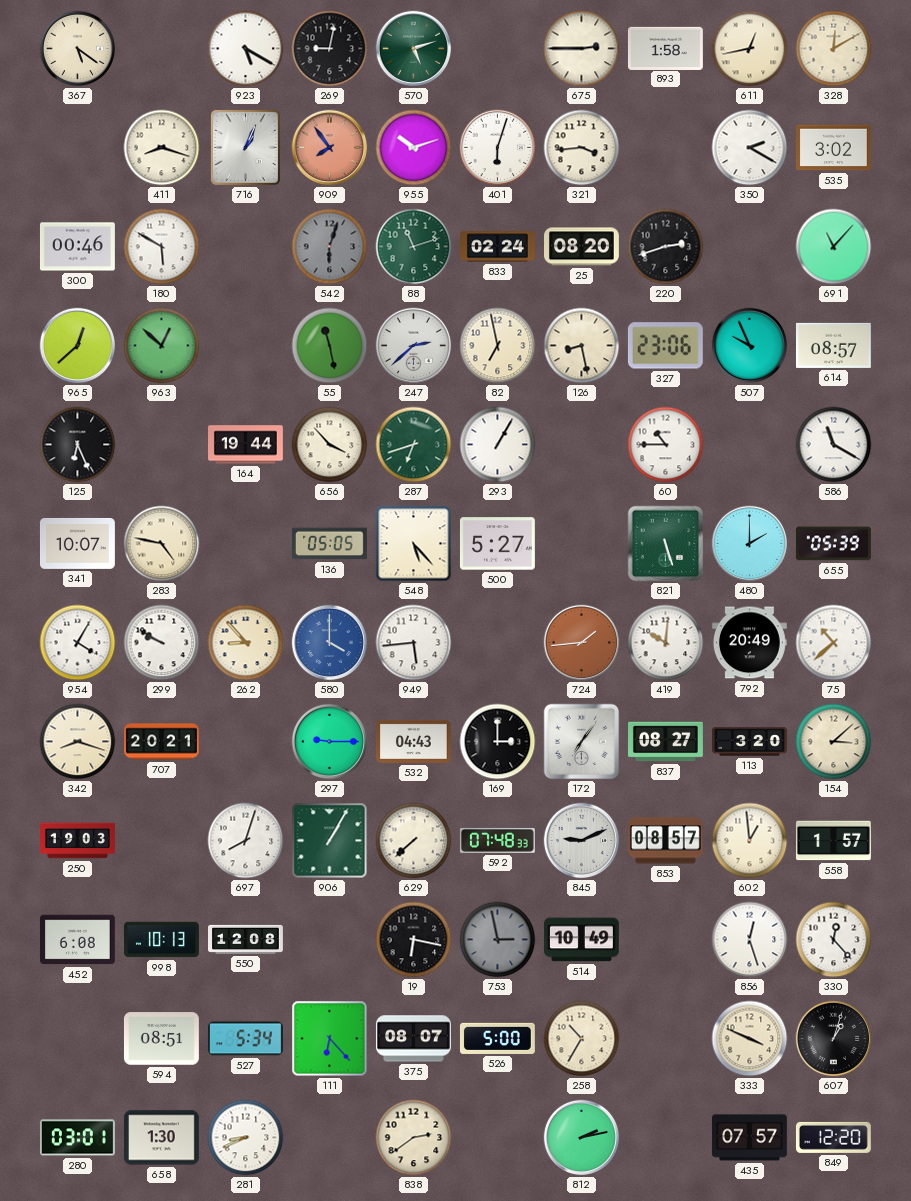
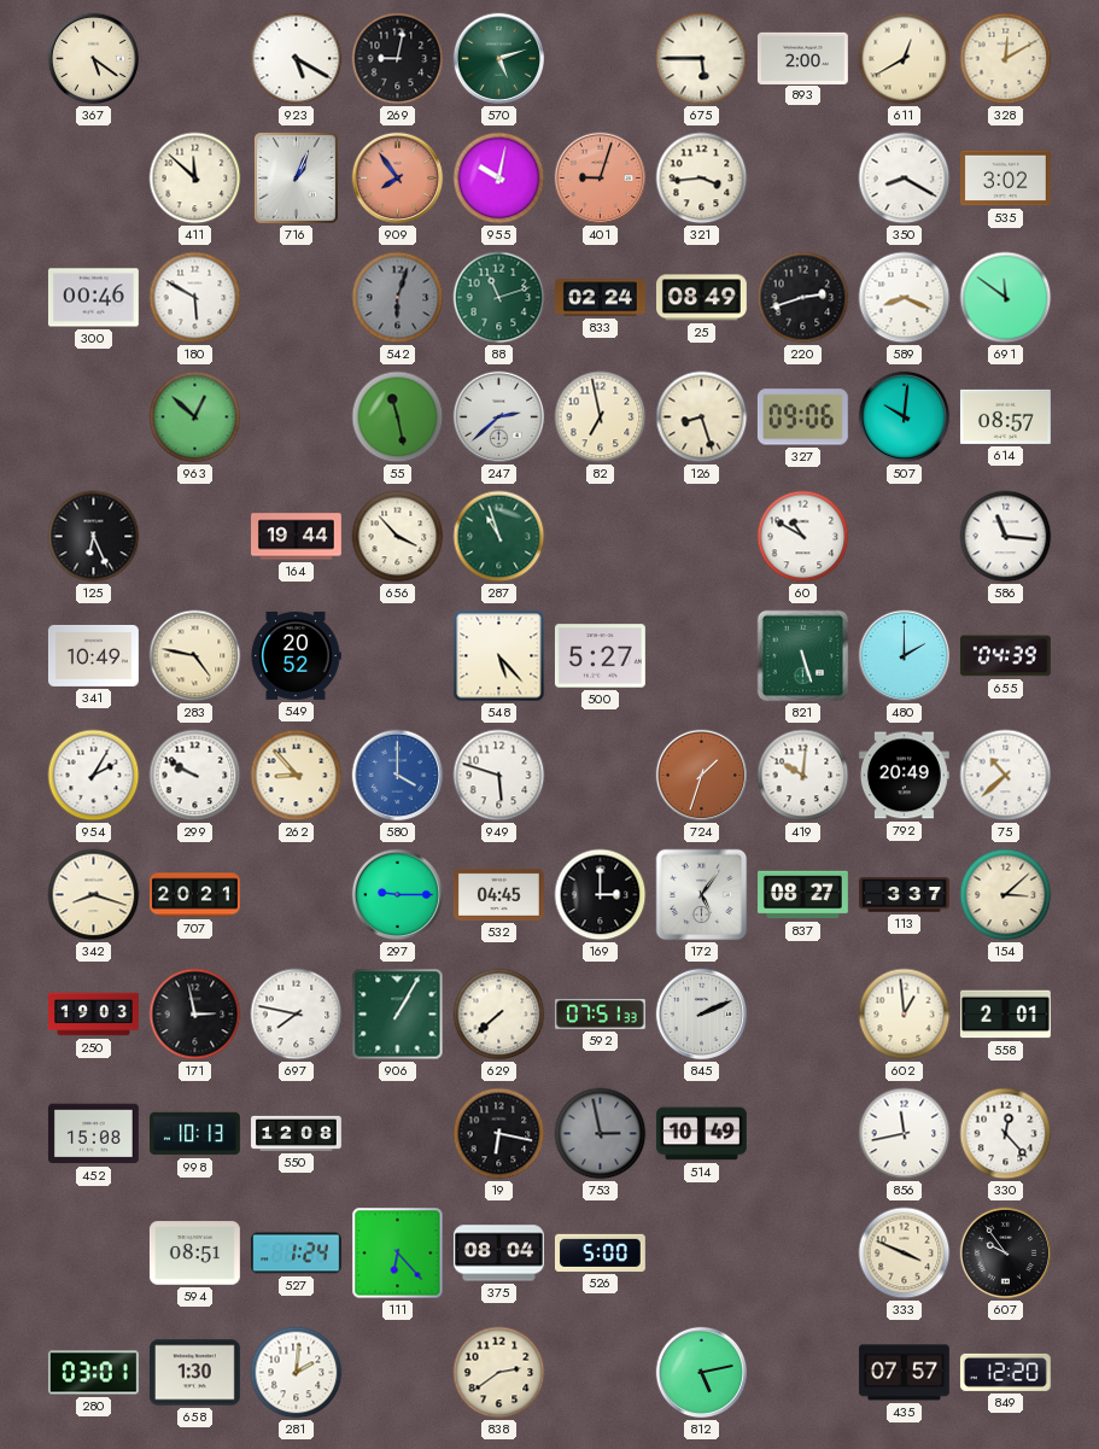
675: 2:45 -> 5:45
893: 1:58 -> 2:00
611: 12:43 -> 12:40
411: 8:18 -> 11:52
955: 10:12 -> 10:02
401: 6:03 -> 9:03
401 dial: white -> salmon
350: 2:20 -> 8:20
25: 08:20 -> 08:49
589: none -> 8:19
691: 11:07 -> 11:51
965: 12:38 -> none
126: 8:28 -> 8:27
327: 23:06 -> 09:06
507: 9:56 -> 10:01
287: 6:42 -> 10:57
293: 1:05 -> none
60: 10:45 -> 10:50
586: 11:20 -> 11:16
341: 10:07 -> 10:49
549: none -> 20:52
136: 05:05 -> none
655: 05:39 -> 04:39
954: 4:05 -> 2:05
949: 5:44 -> 5:48
724: 1:44 -> 1:33
532: 04:43 -> 04:45
172: 7:06 -> 5:06
113: 3:20 -> 3:37
171: none -> 2:58
697: 8:03 -> 7:47
592: 07:48 -> 07:51
845: 9:11 -> 2:11
853: 08:57 -> none
558: 1:57 -> 2:01
452: 6:08 -> 15:08
856: 12:27 -> 11:43
527: 5:34 -> 1:24
375: 08:07 -> 08:04
258: 10:35 -> none
607: 1:03 -> 9:54
281: 8:41 -> 2:01
812: 2:13 -> 5:13
